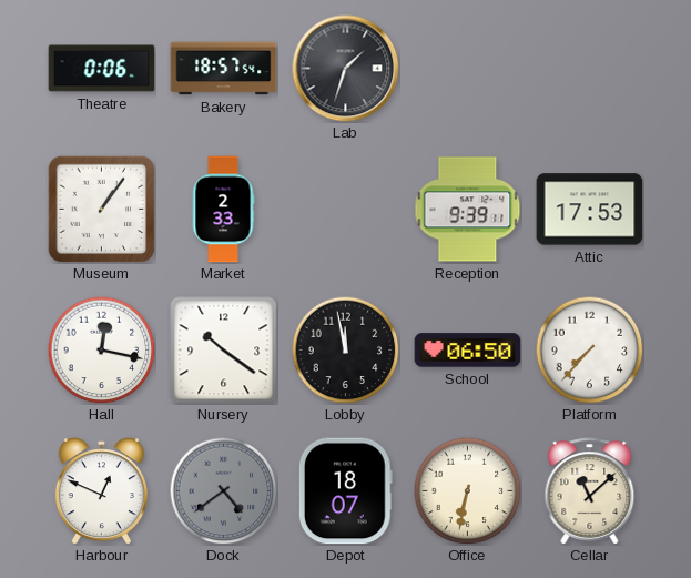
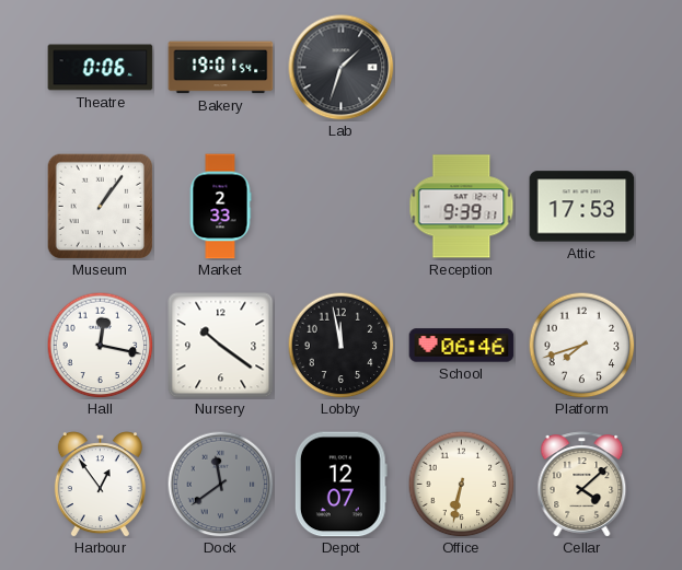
Bakery: 18:57 -> 19:01
School: 06:50 -> 06:46
Platform: 7:37 -> 7:42
Harbour: 12:49 -> 12:54
Dock: 4:39 -> 11:39
Depot: 18:07 -> 12:07
Cellar: 11:08 -> 4:08
